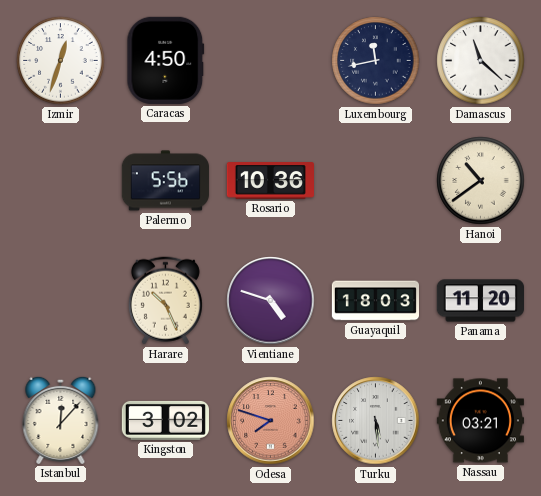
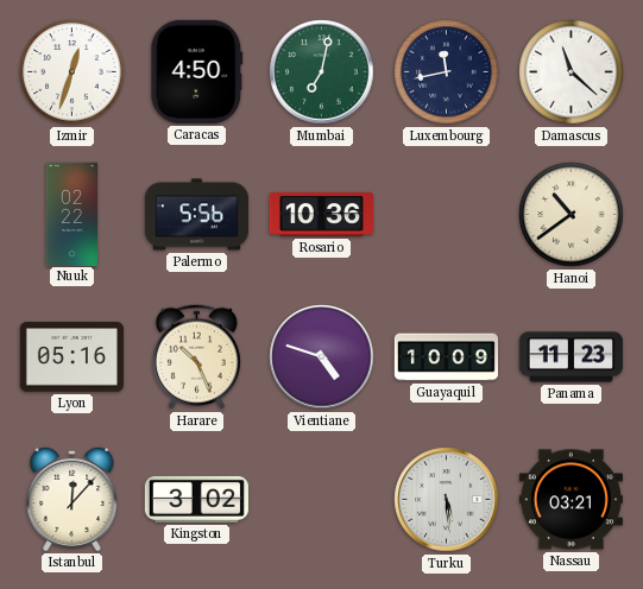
Mumbai: none -> 7:02
Nuuk: none -> 02:22
Lyon: none -> 05:16
Guayaquil: 18:03 -> 10:09
Panama: 11:20 -> 11:23
Odesa: 7:48 -> none
